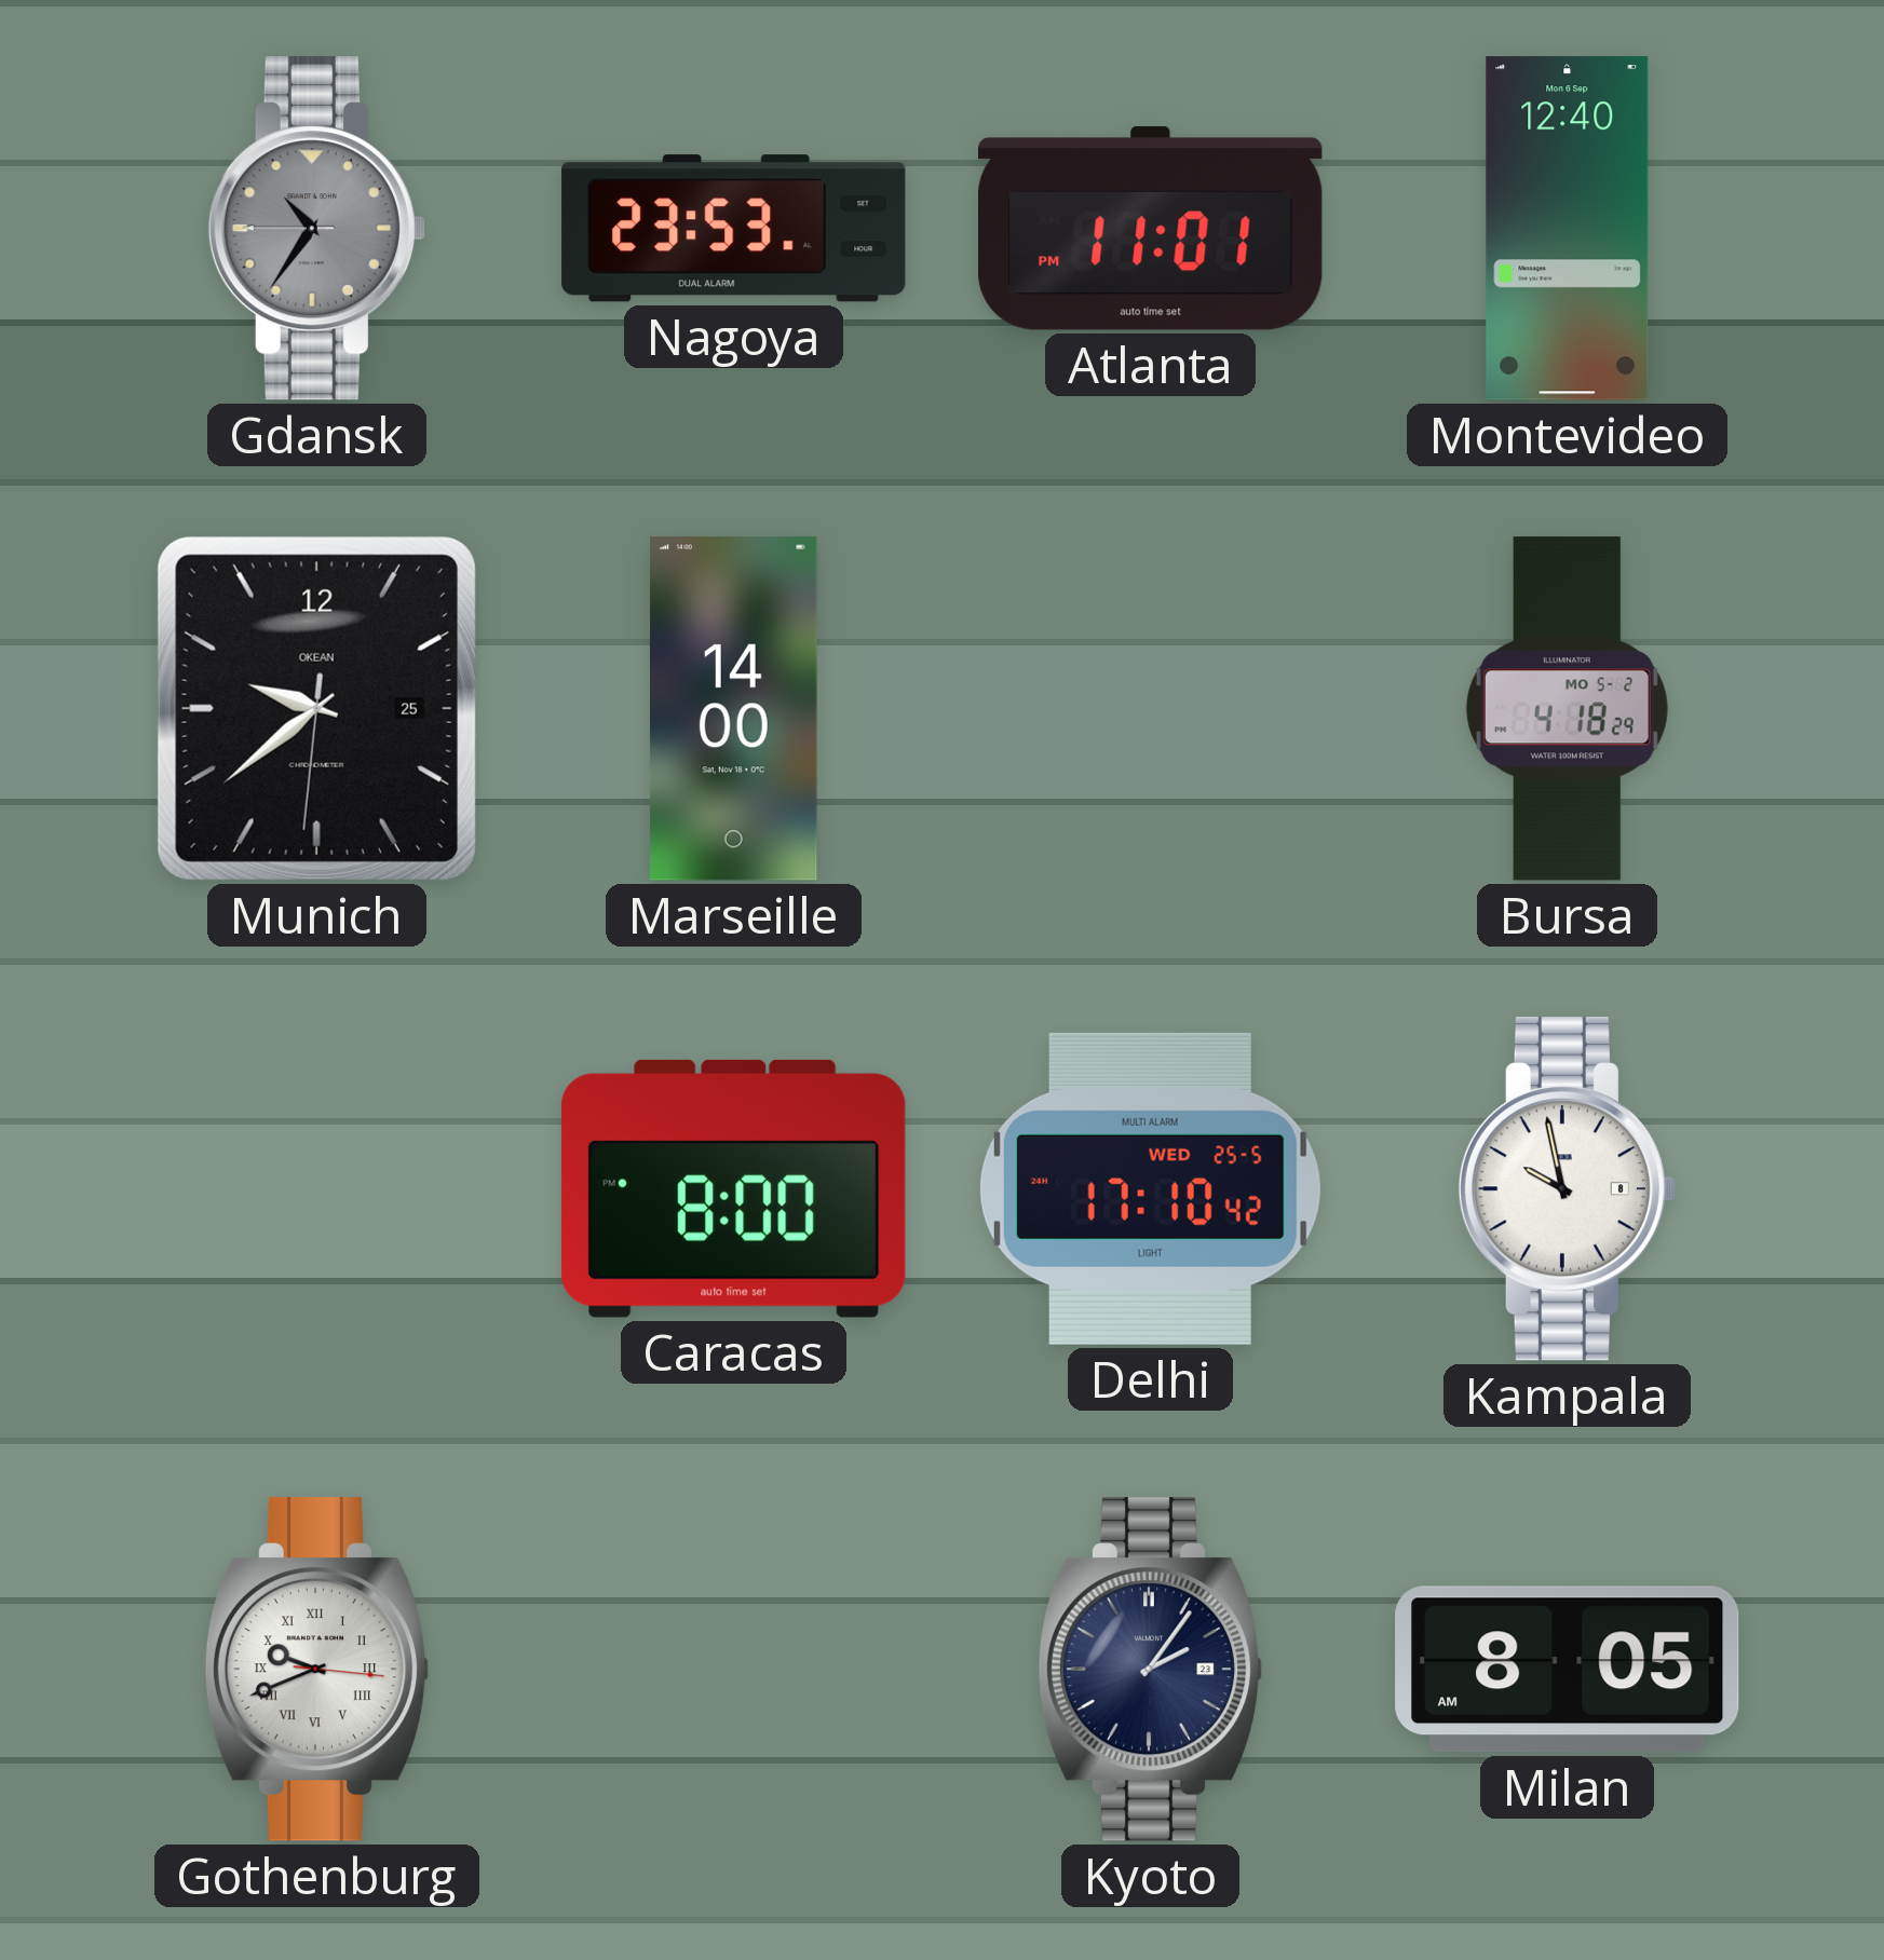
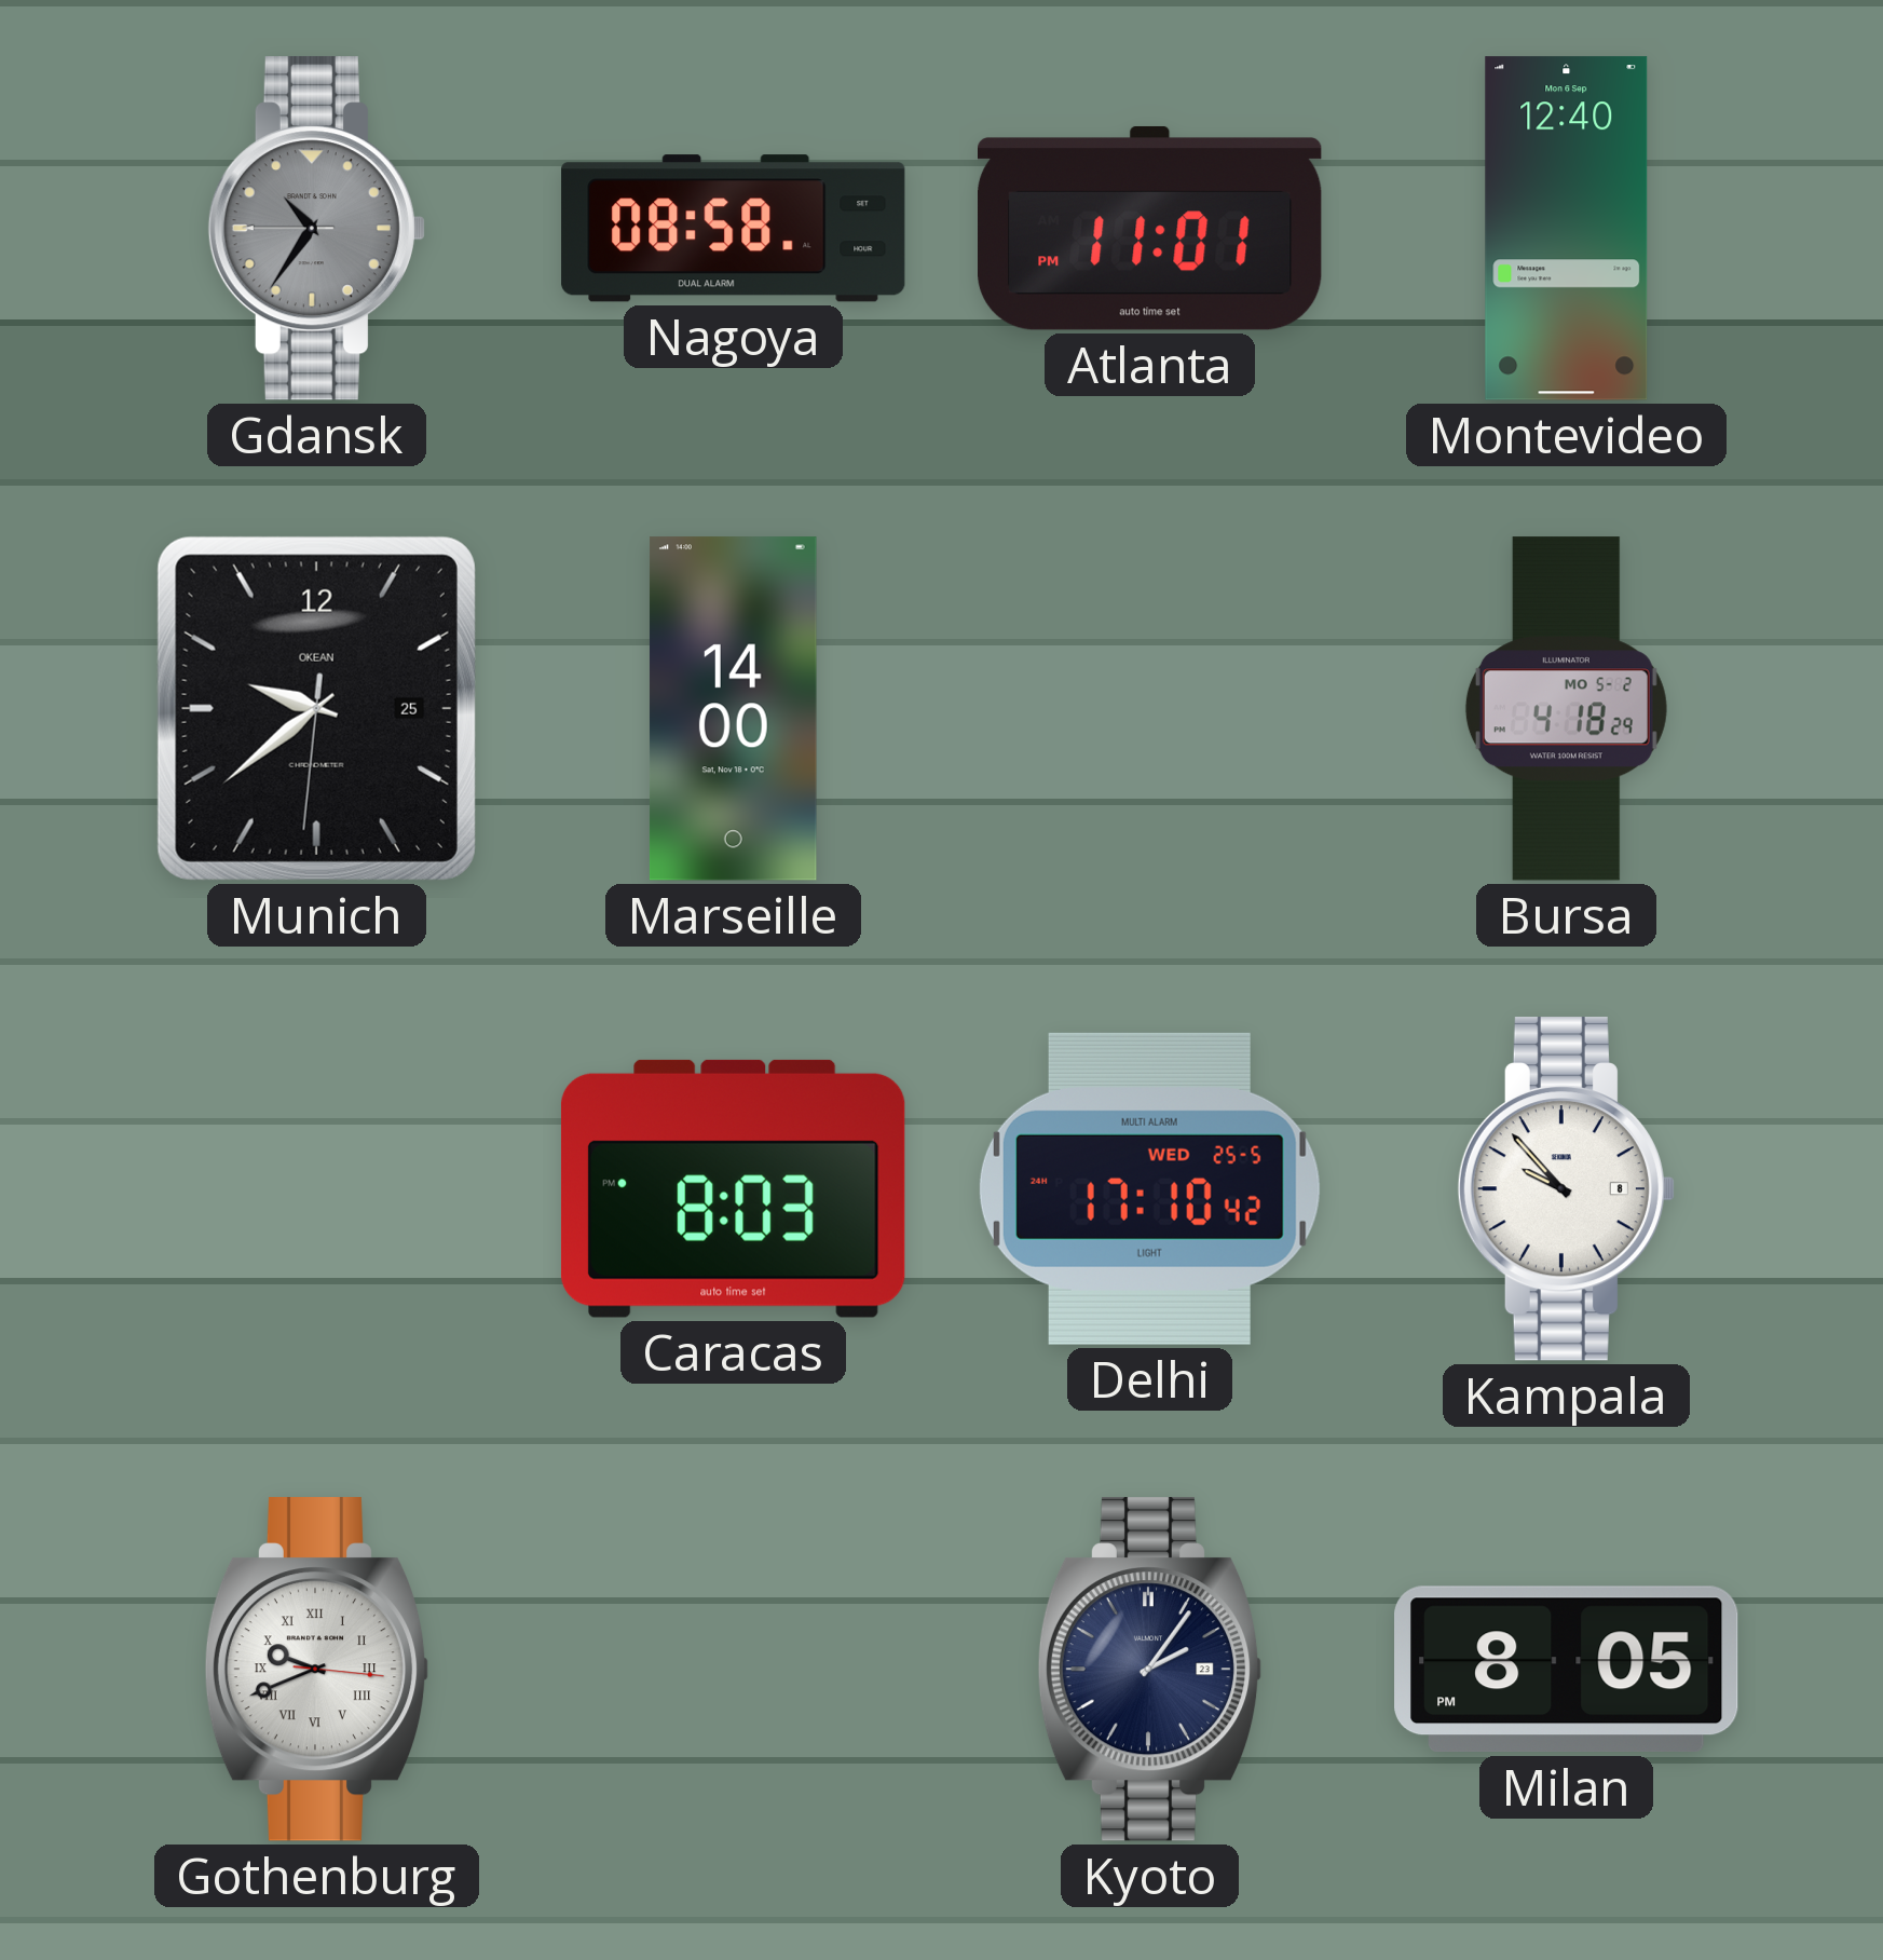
Nagoya: 23:53 -> 08:58
Caracas: 8:00 -> 8:03
Kampala: 9:58 -> 9:53
Milan: 8:05 AM -> 8:05 PM
